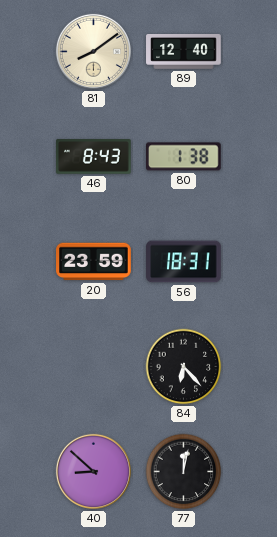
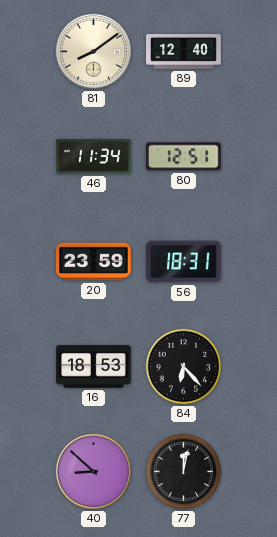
46: 8:43 -> 11:34
80: 1:38 -> 12:51
16: none -> 18:53
